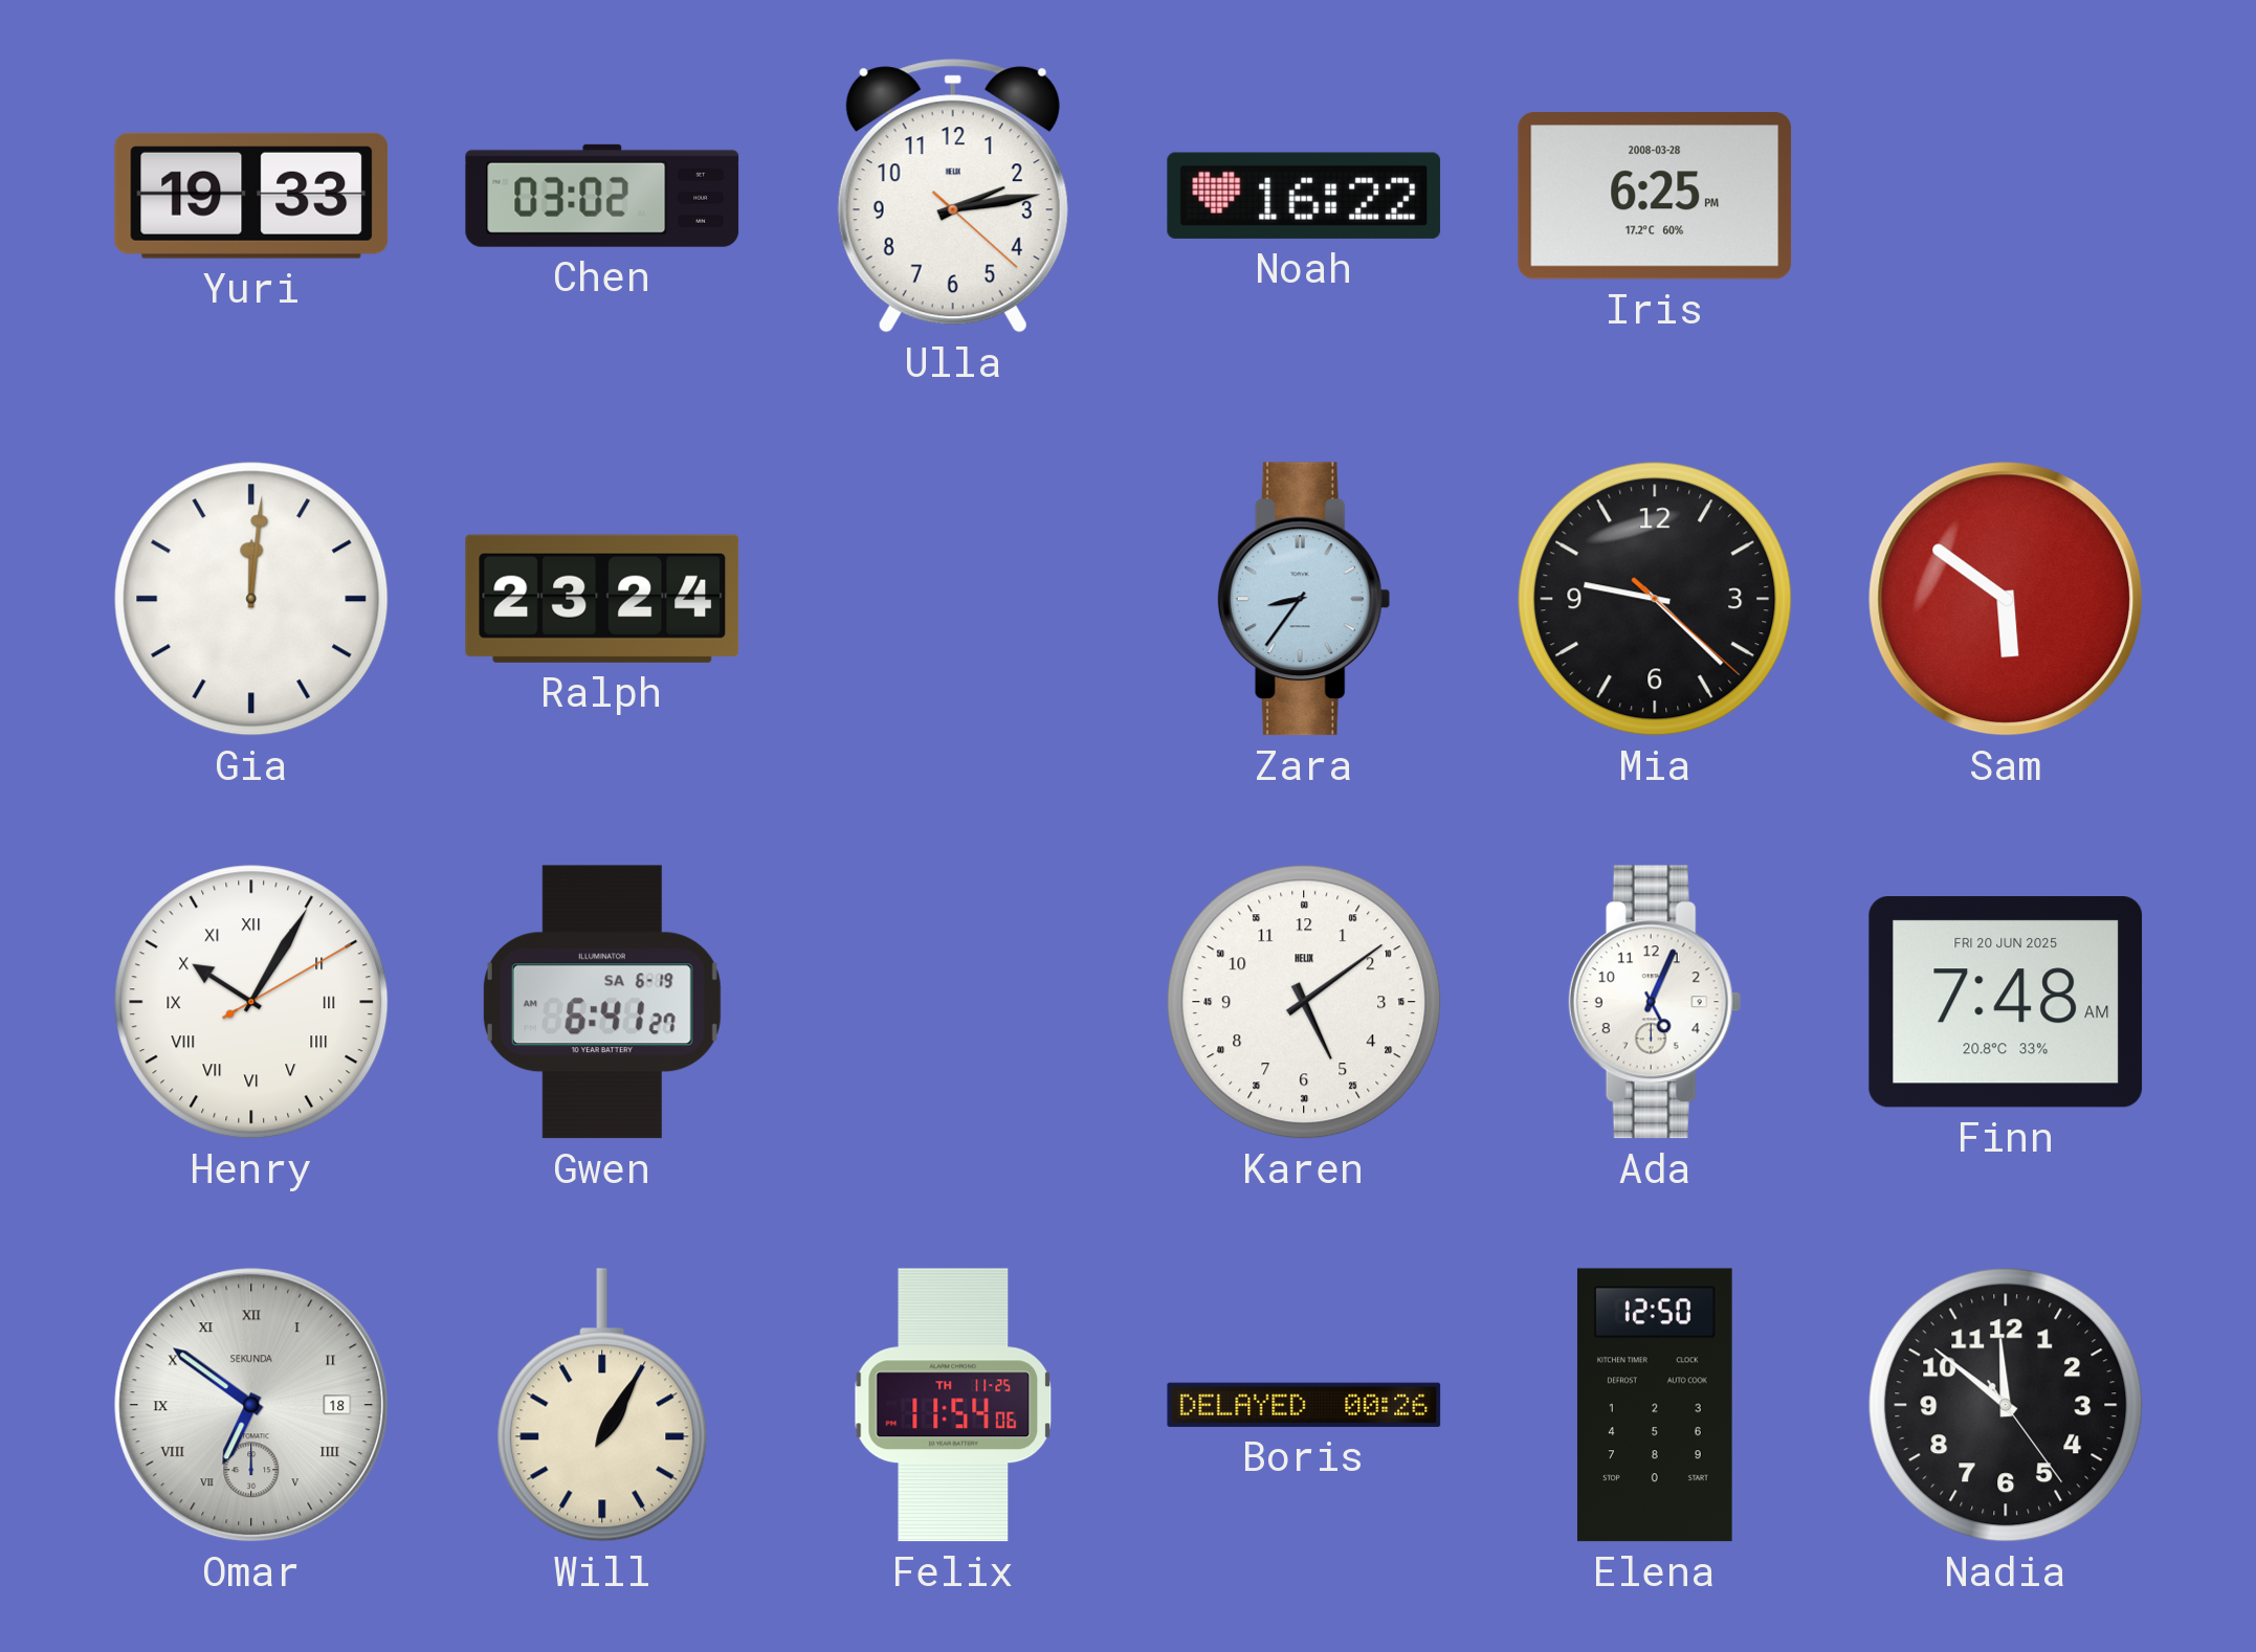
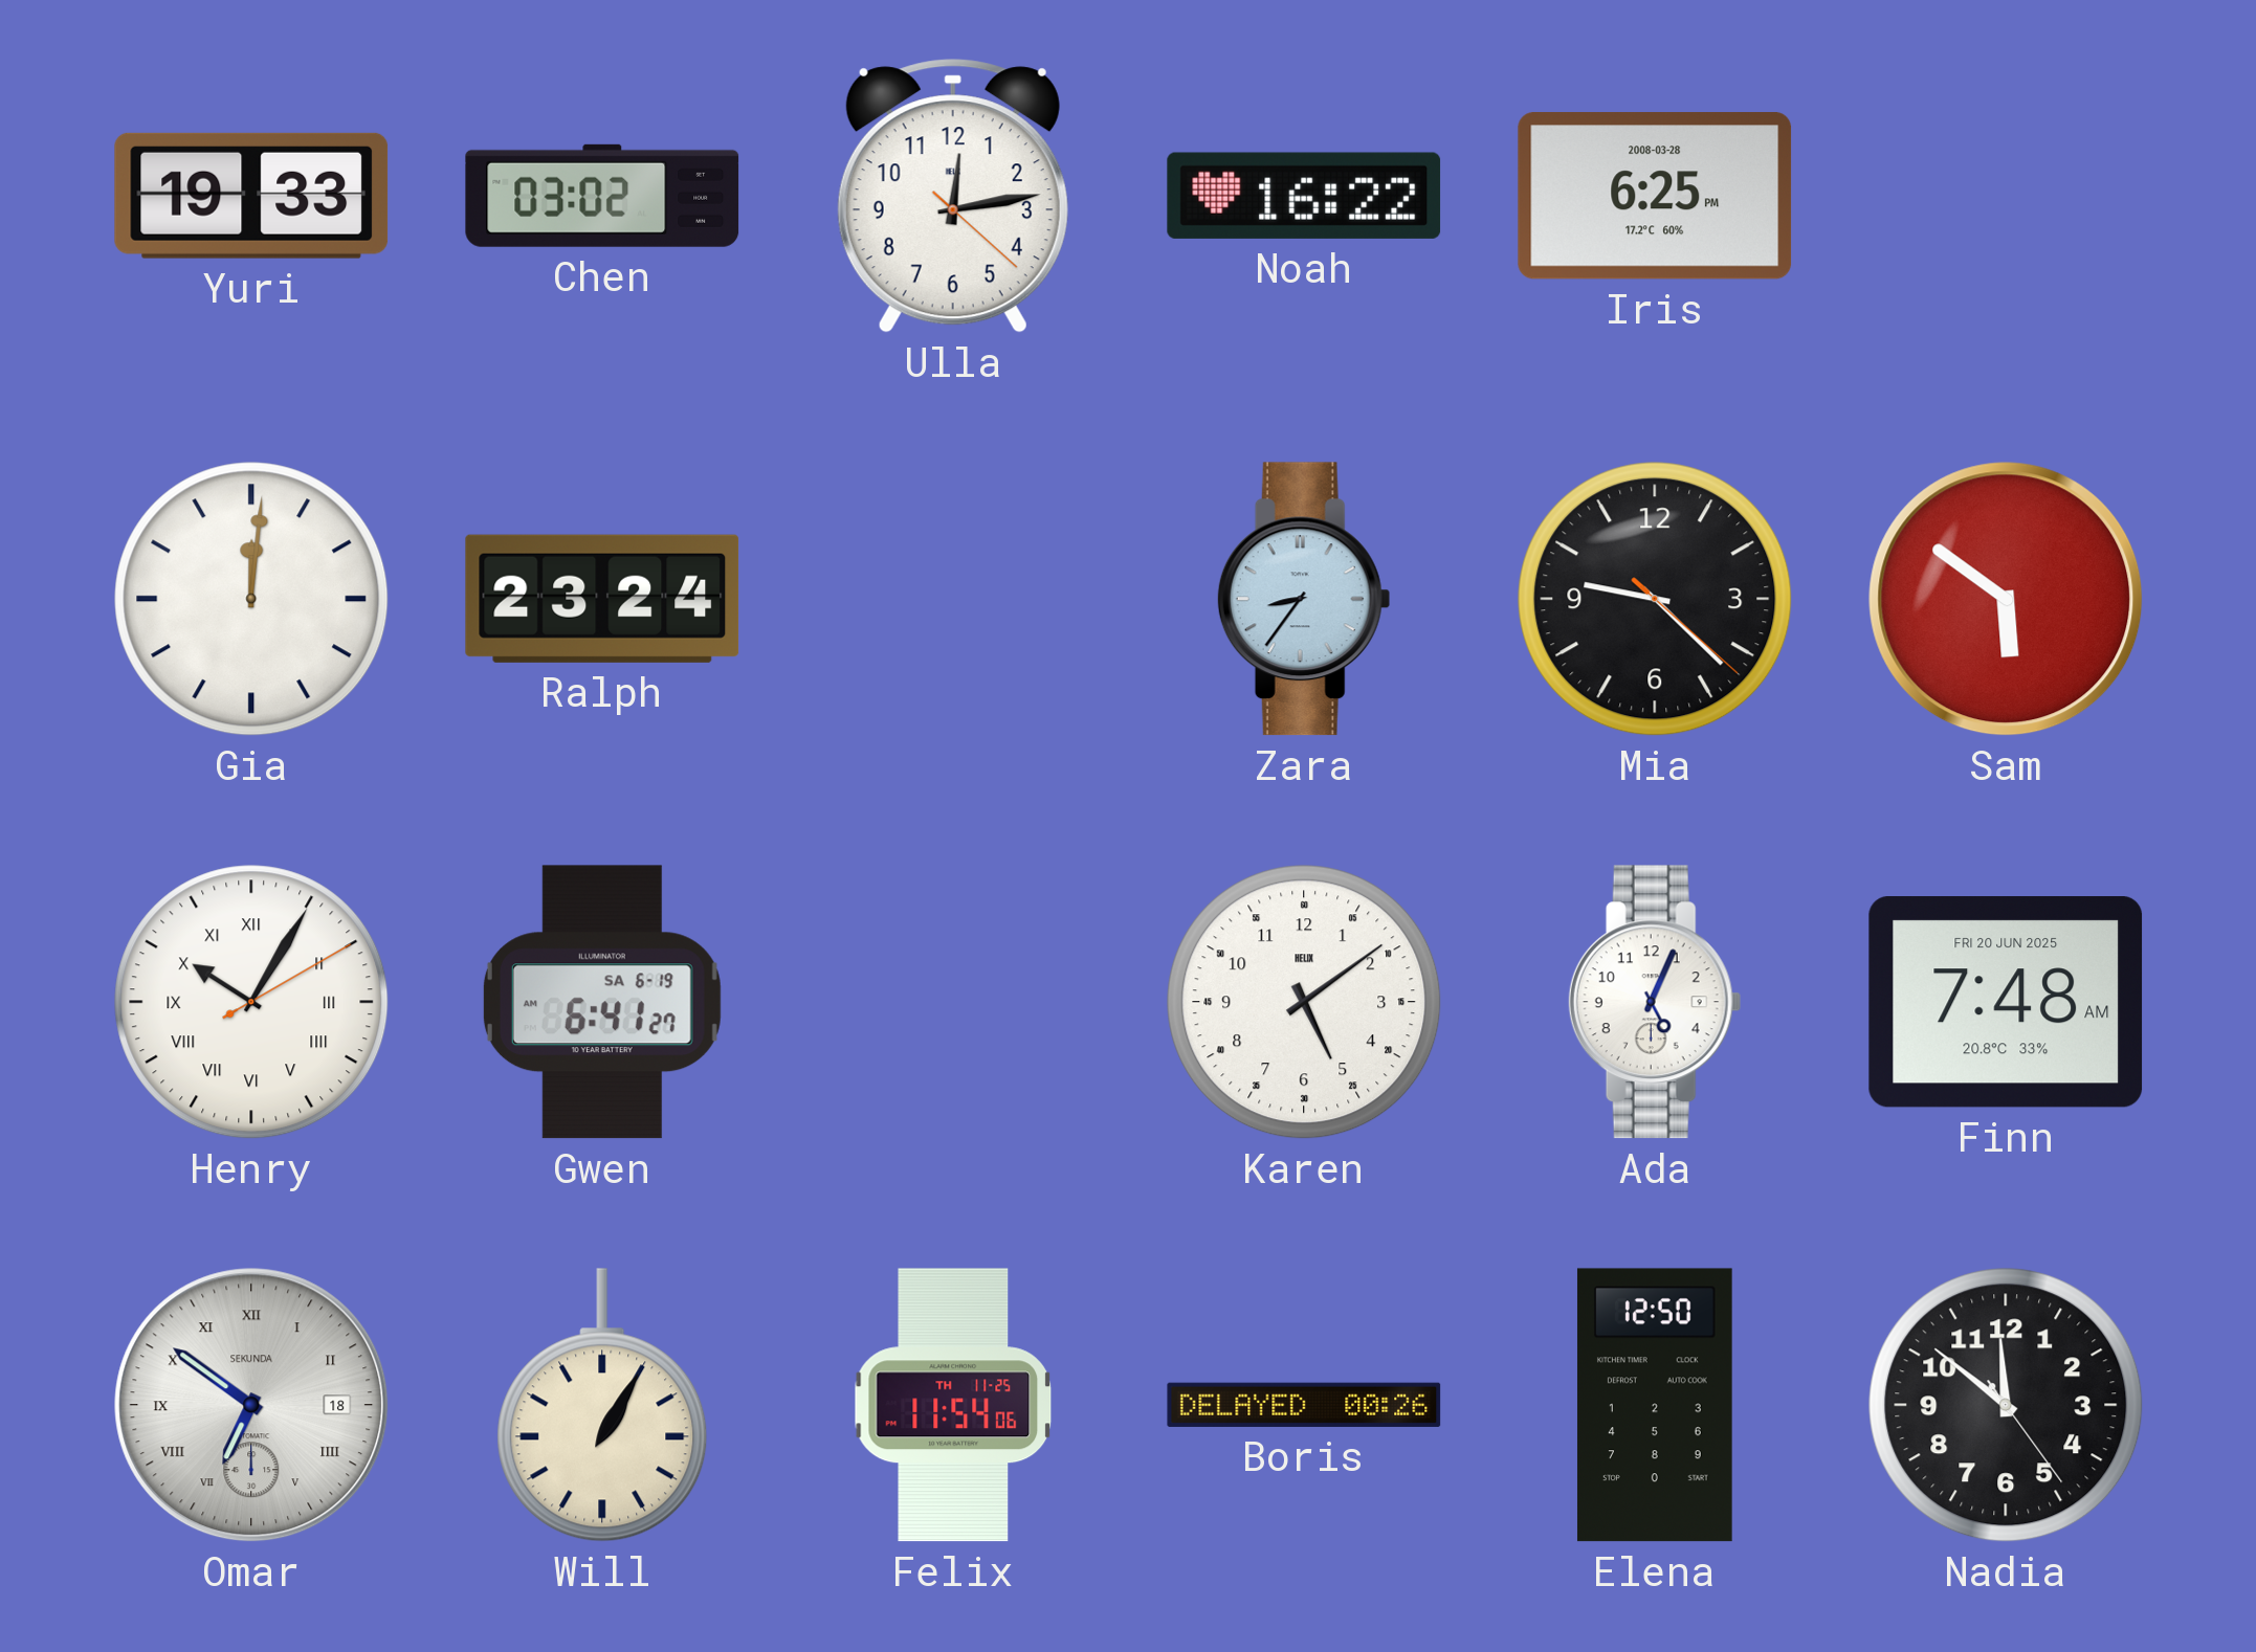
Ulla: 2:13 -> 12:13
